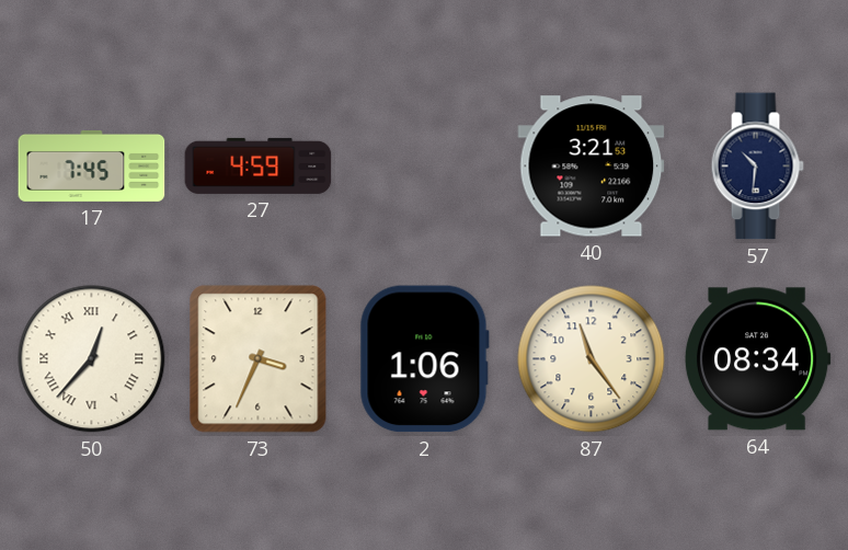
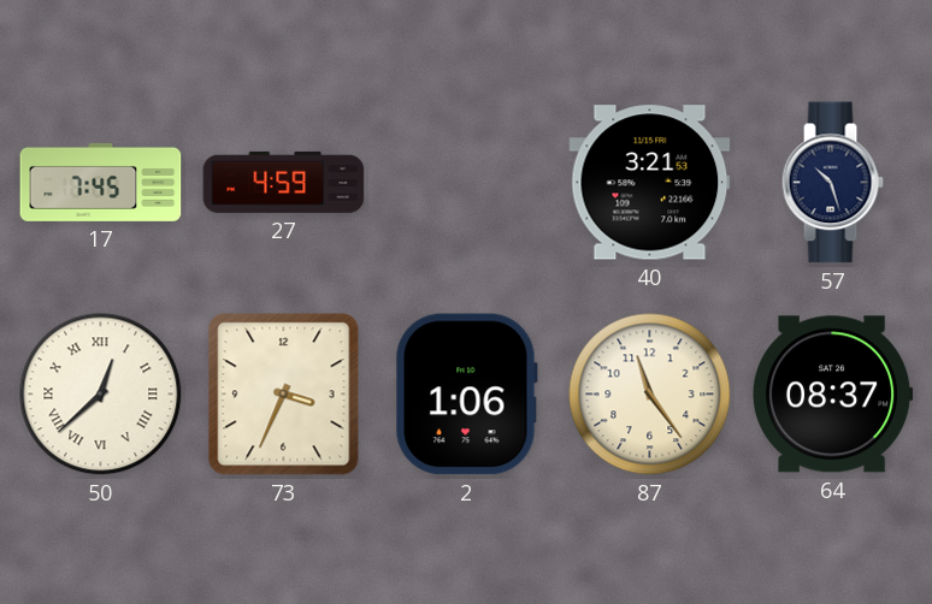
57: 10:31 -> 10:27
50: 12:37 -> 12:38
64: 08:34 -> 08:37
